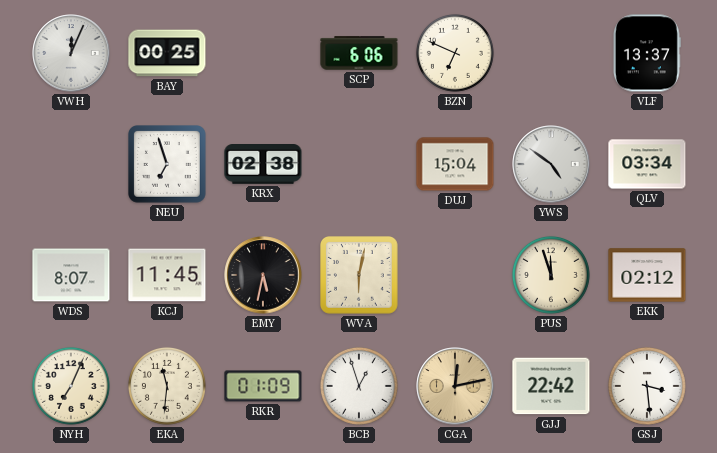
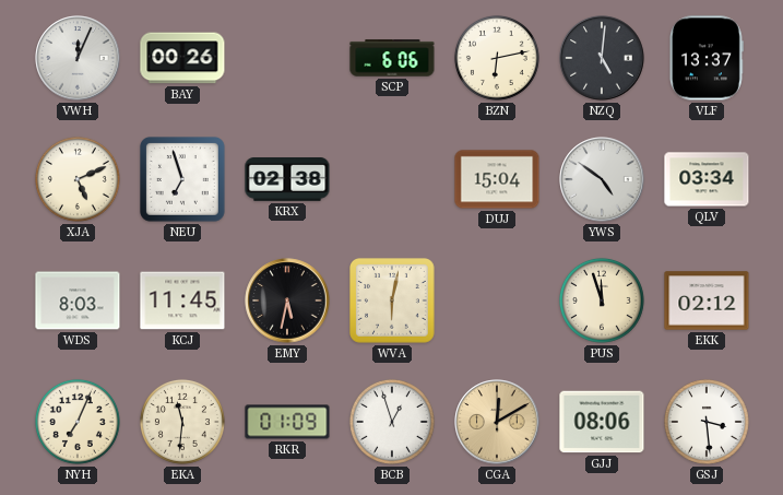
BAY: 00:25 -> 00:26
BZN: 6:49 -> 6:13
NZQ: none -> 5:01
XJA: none -> 5:11
WDS: 8:07 -> 8:03
CGA: 12:13 -> 12:10
GJJ: 22:42 -> 08:06
